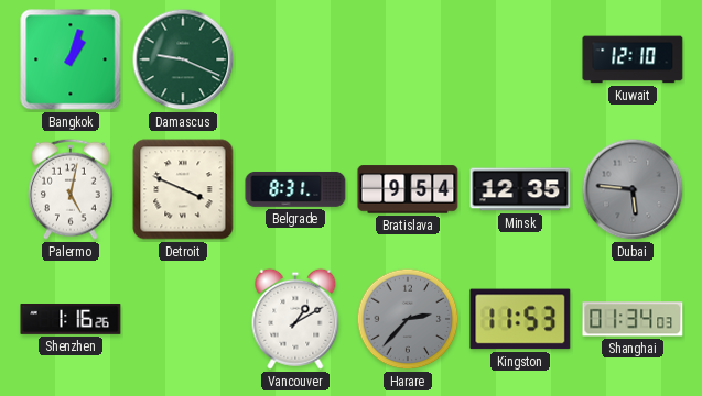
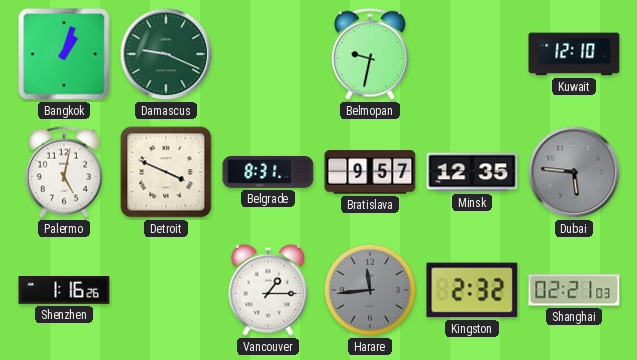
Belmopan: none -> 9:32
Bratislava: 9:54 -> 9:57
Vancouver: 1:10 -> 1:15
Harare: 2:37 -> 11:44
Kingston: 11:53 -> 2:32
Shanghai: 01:34 -> 02:21
